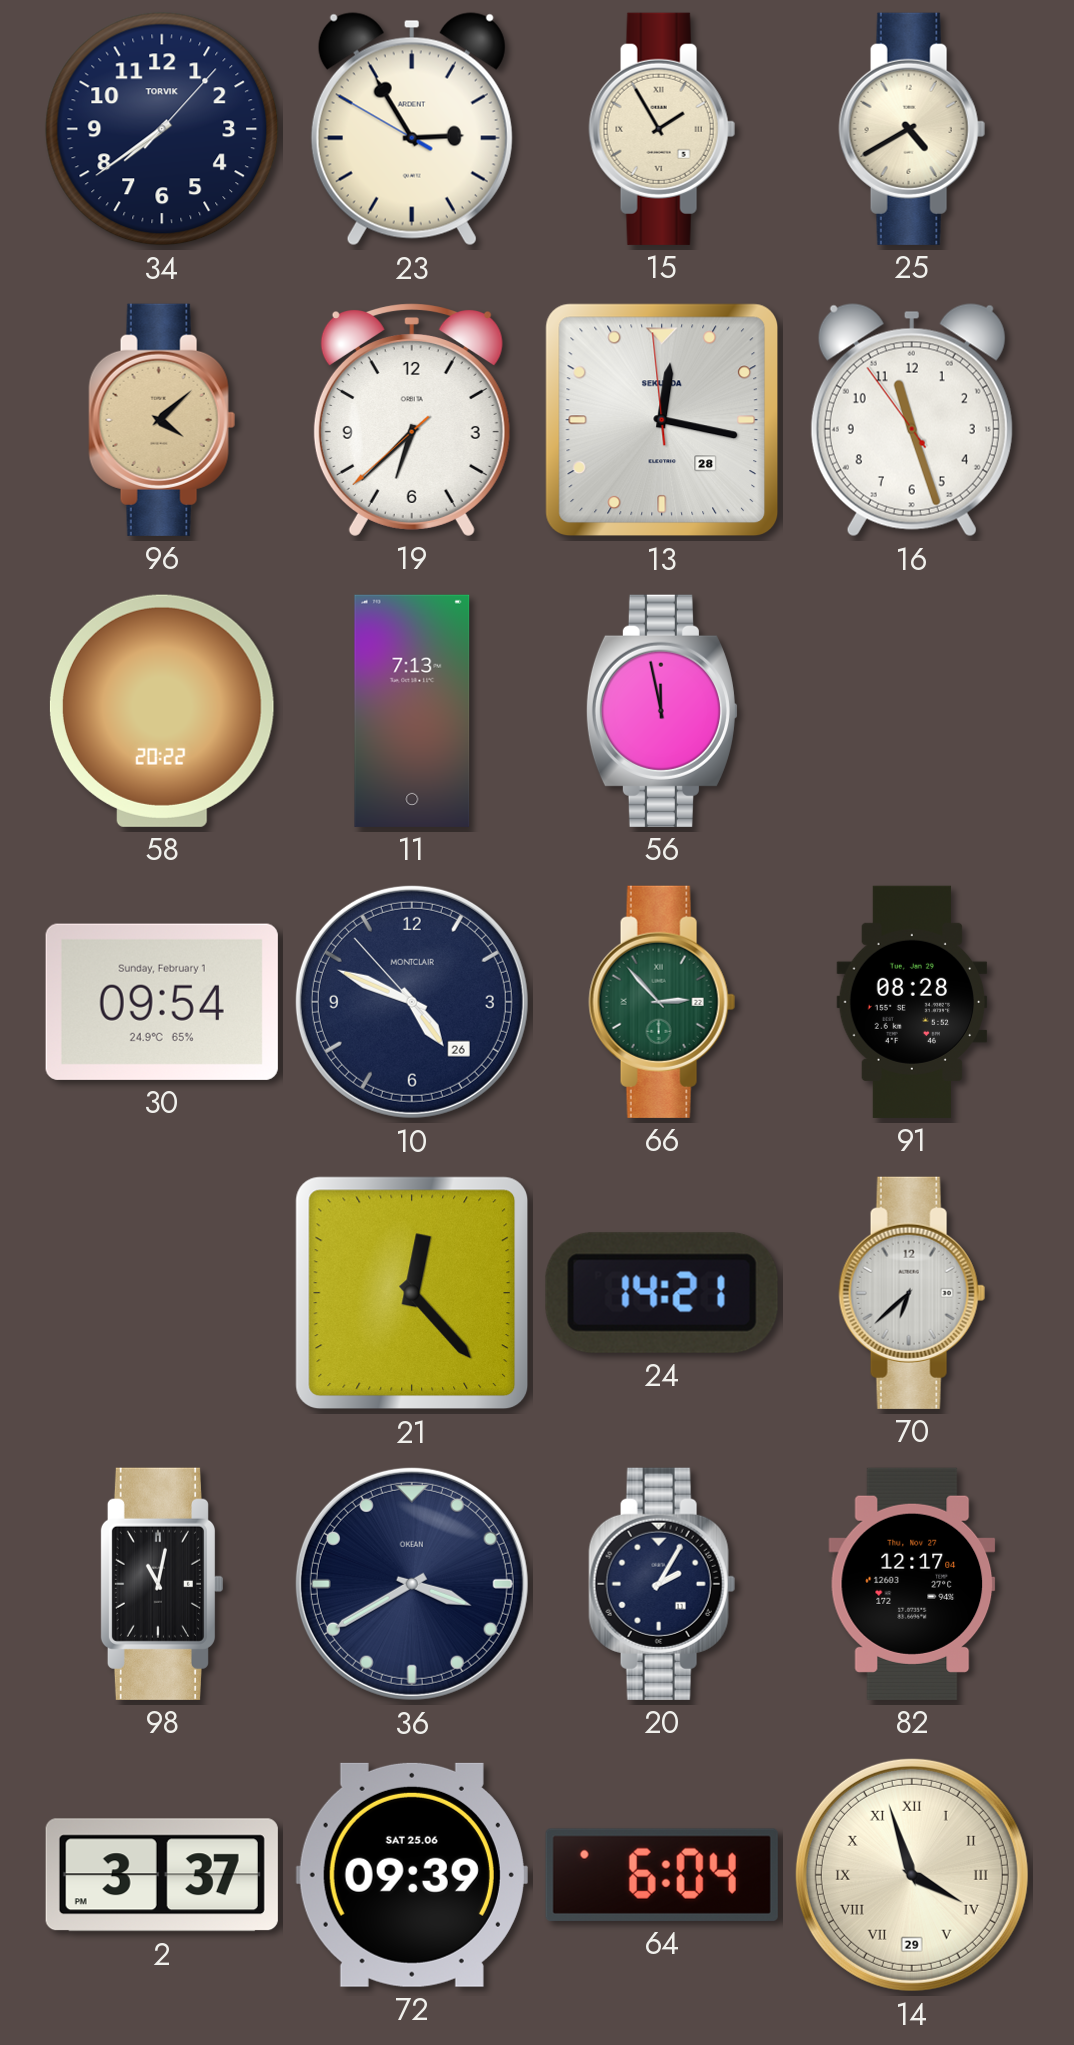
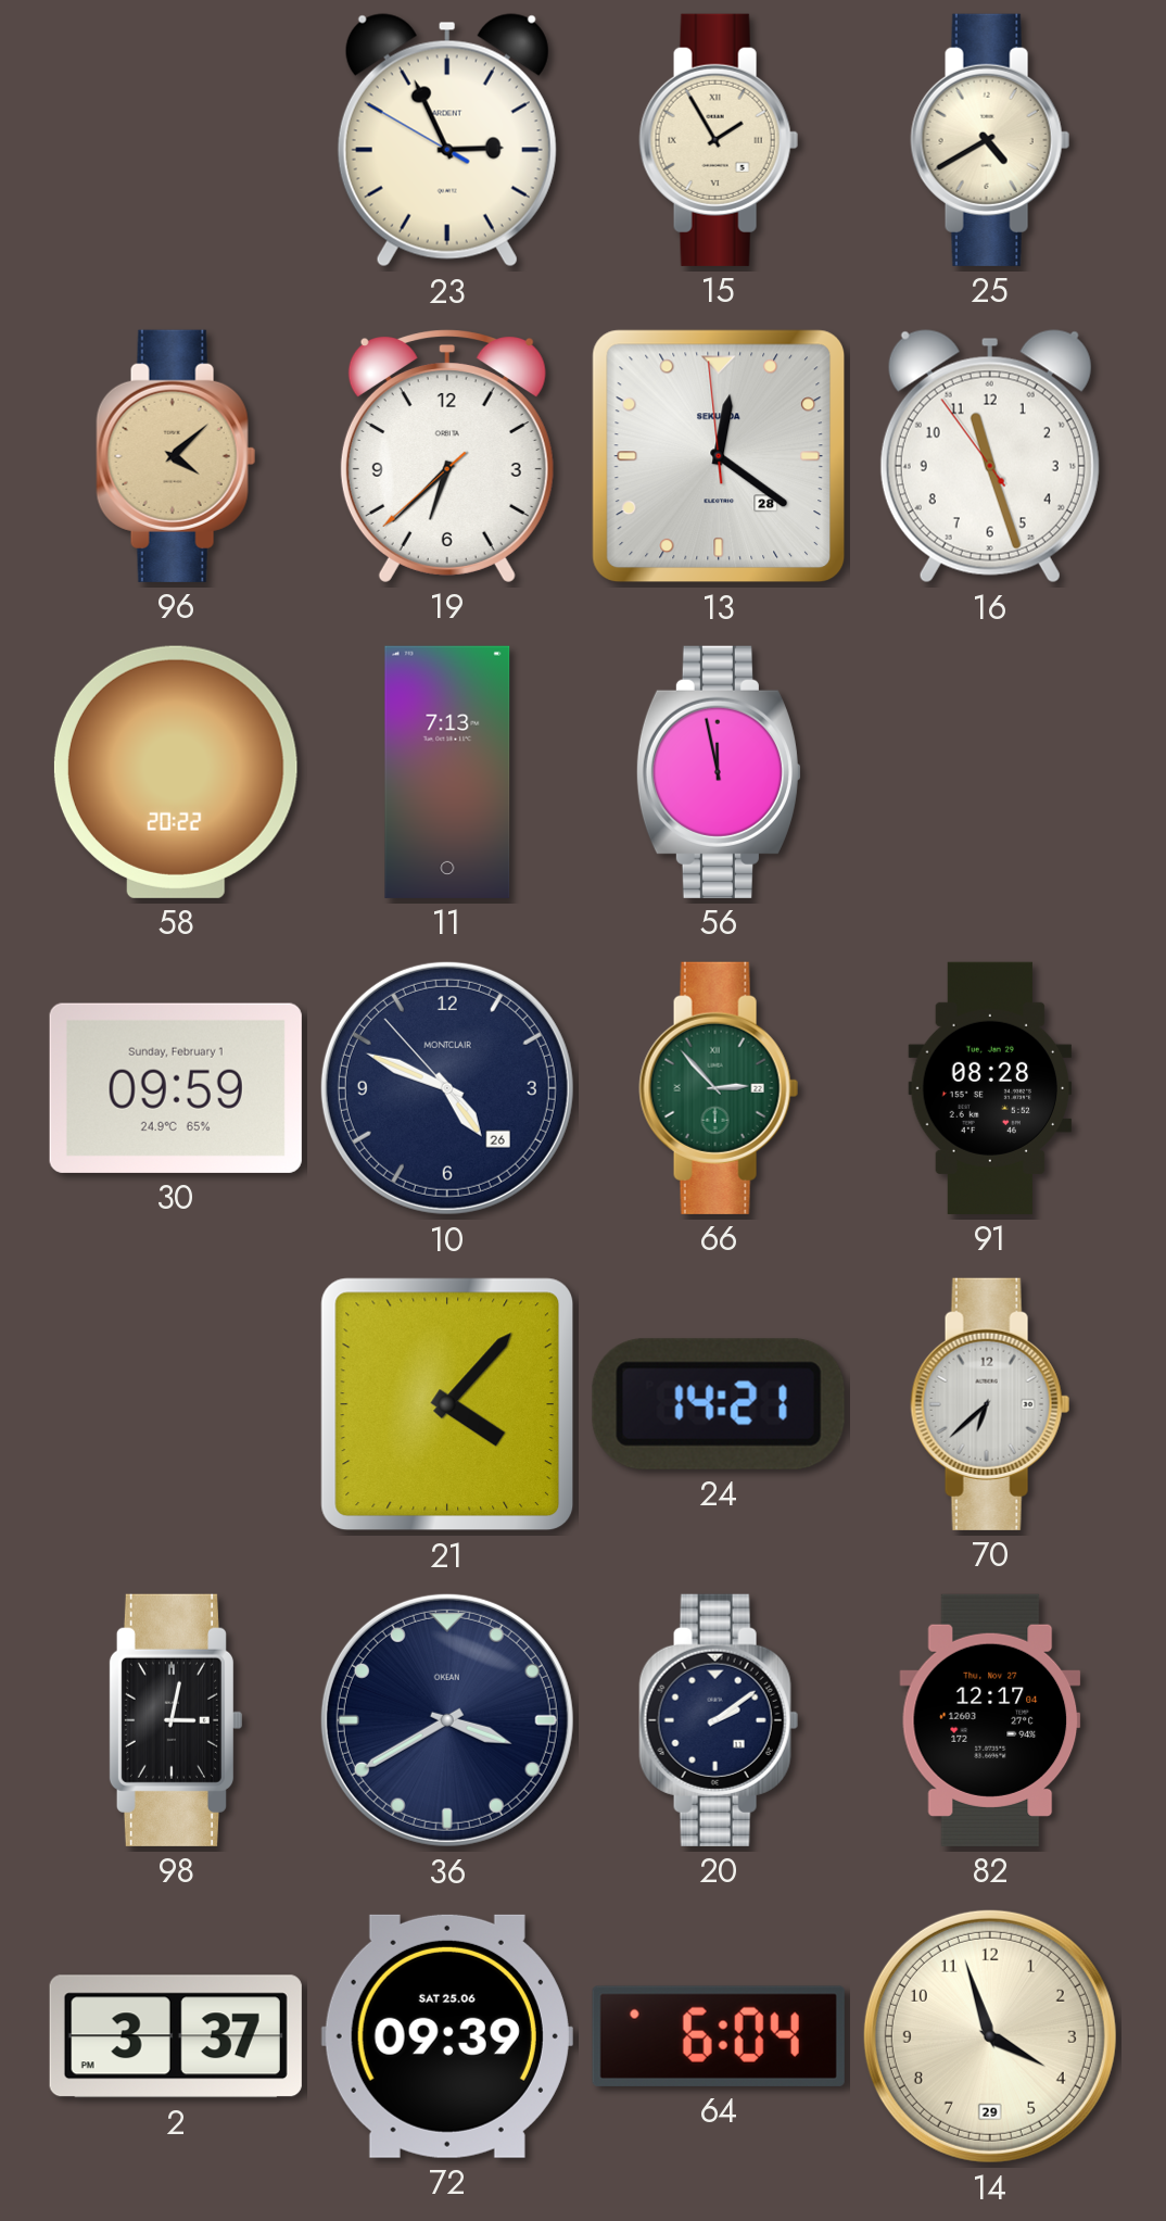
34: 7:39 -> none
23: 2:54 -> 2:55
13: 12:16 -> 12:20
30: 09:54 -> 09:59
21: 12:23 -> 4:07
98: 11:02 -> 3:02
20: 2:05 -> 2:09
14 numerals: Roman -> Arabic
